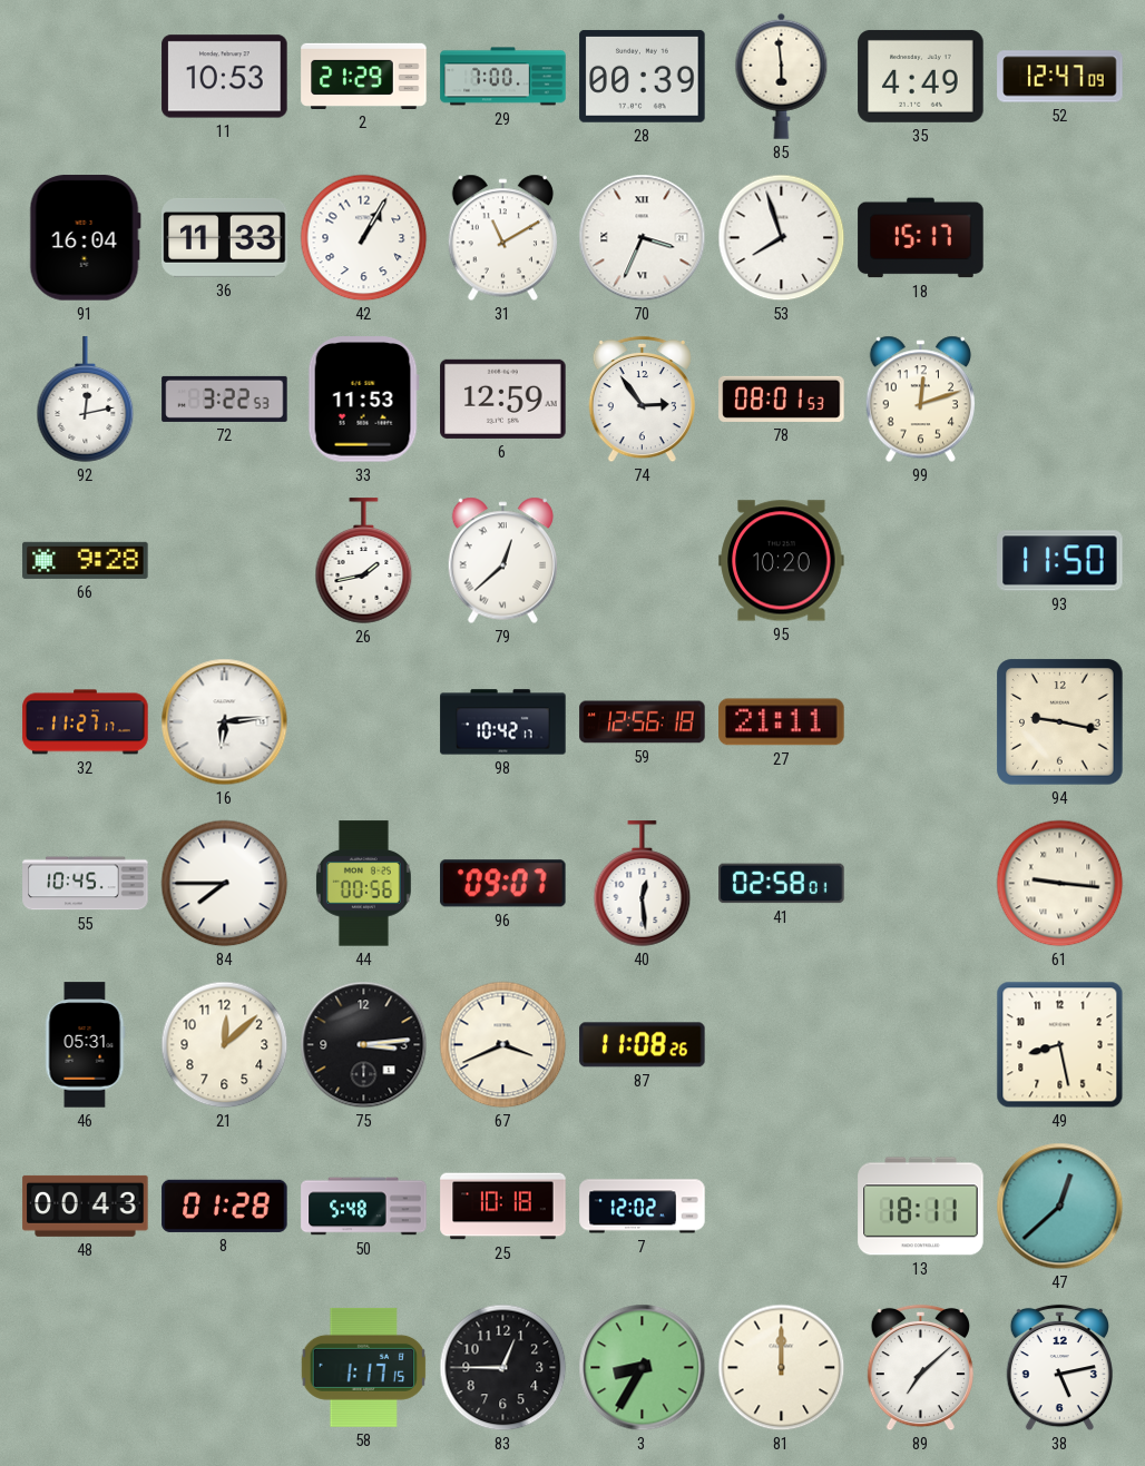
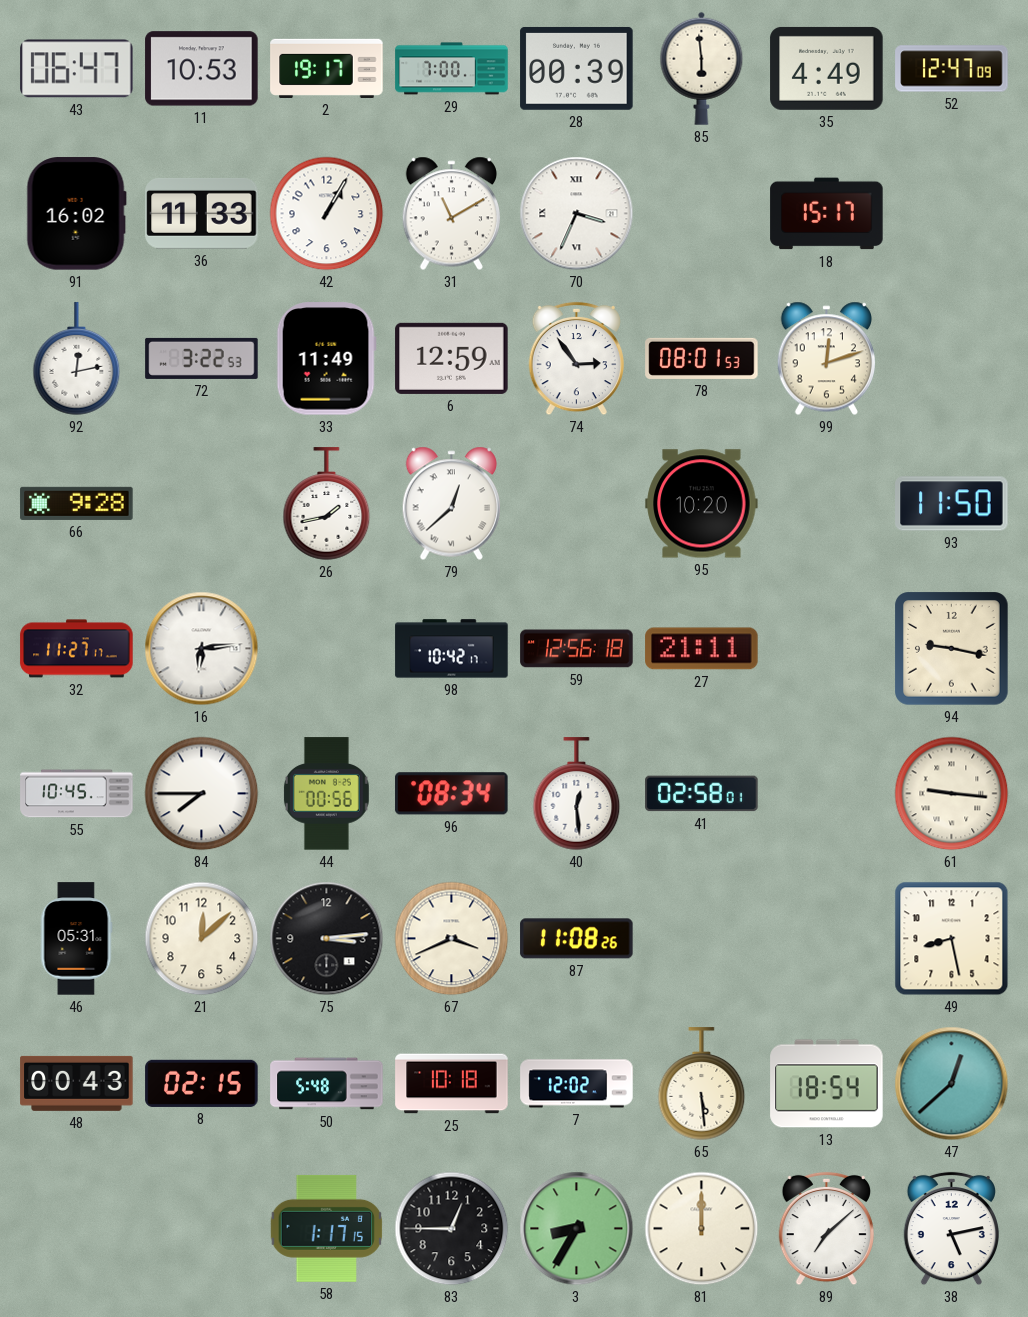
43: none -> 06:47
2: 21:29 -> 19:17
91: 16:04 -> 16:02
53: 7:57 -> none
33: 11:53 -> 11:49
96: 09:07 -> 08:34
8: 01:28 -> 02:15
65: none -> 5:29
13: 18:11 -> 18:54
